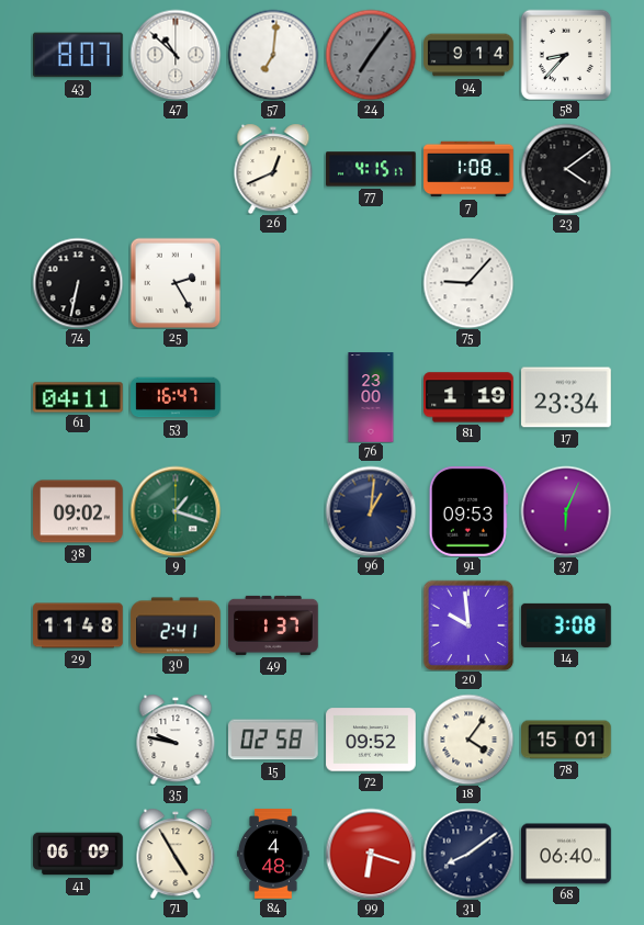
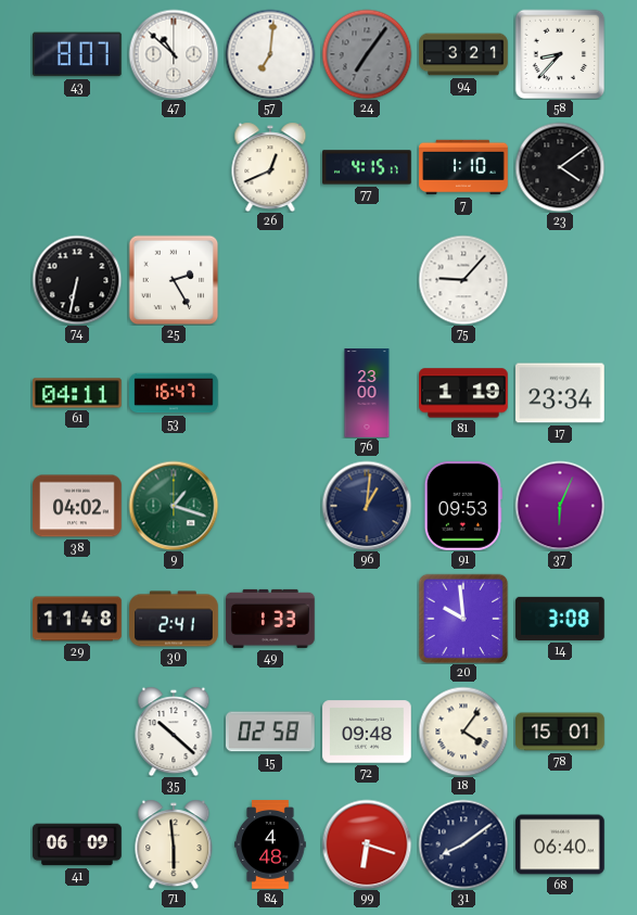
94: 9:14 -> 3:21
7: 1:08 -> 1:10
38: 09:02 -> 04:02
49: 1:37 -> 1:33
35: 9:47 -> 10:22
72: 09:52 -> 09:48
71: 4:55 -> 5:59
